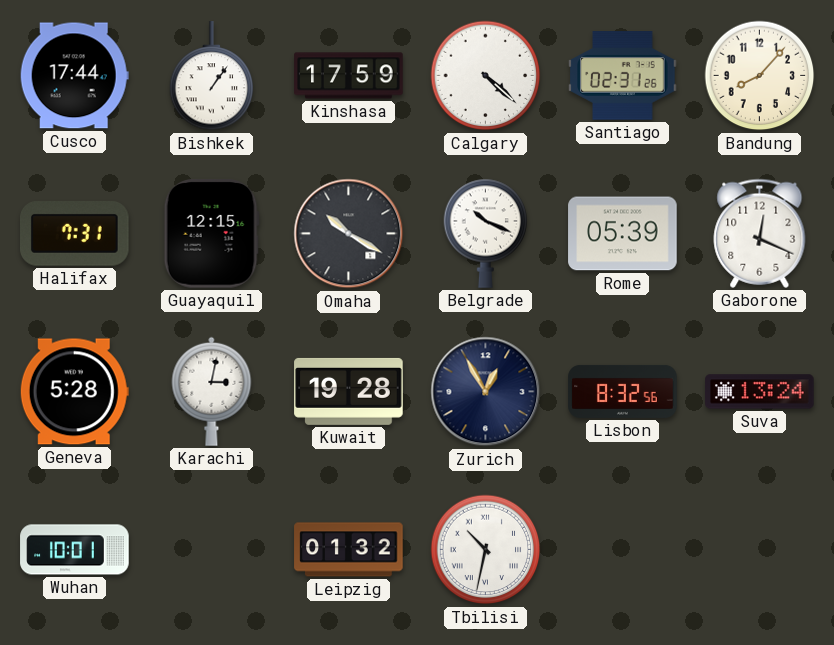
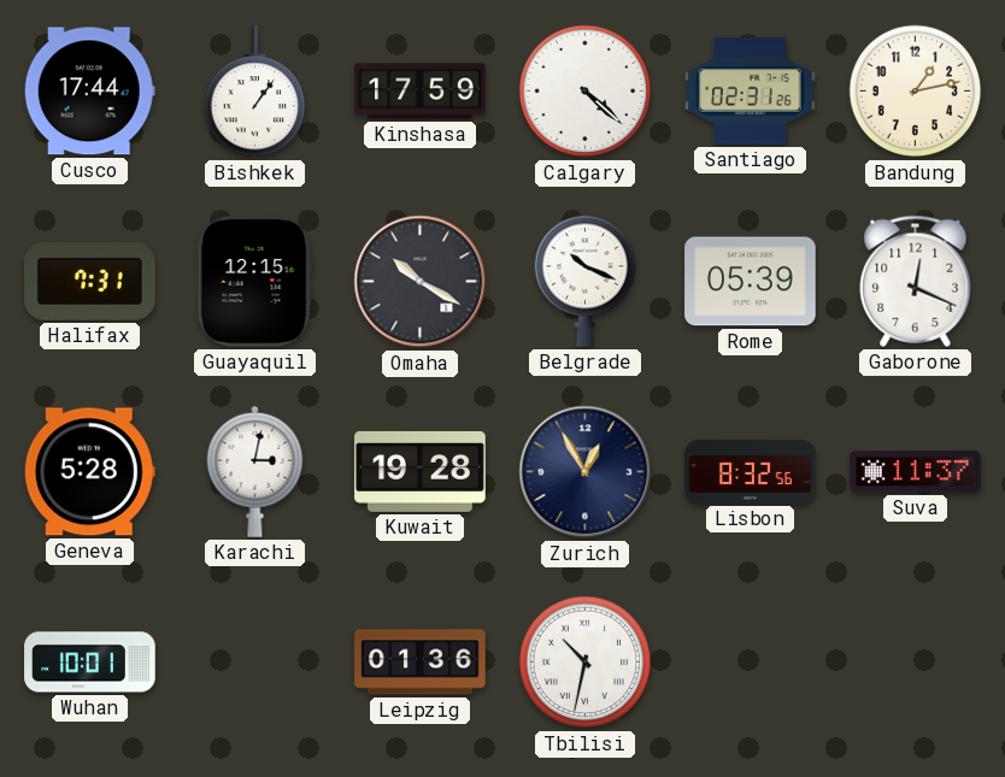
Bandung: 8:07 -> 1:13
Suva: 13:24 -> 11:37
Leipzig: 01:32 -> 01:36
